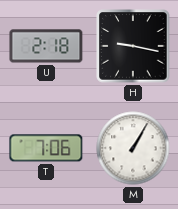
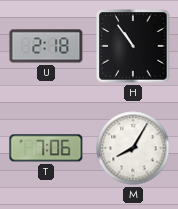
H: 9:17 -> 10:54
M: 1:05 -> 8:05
